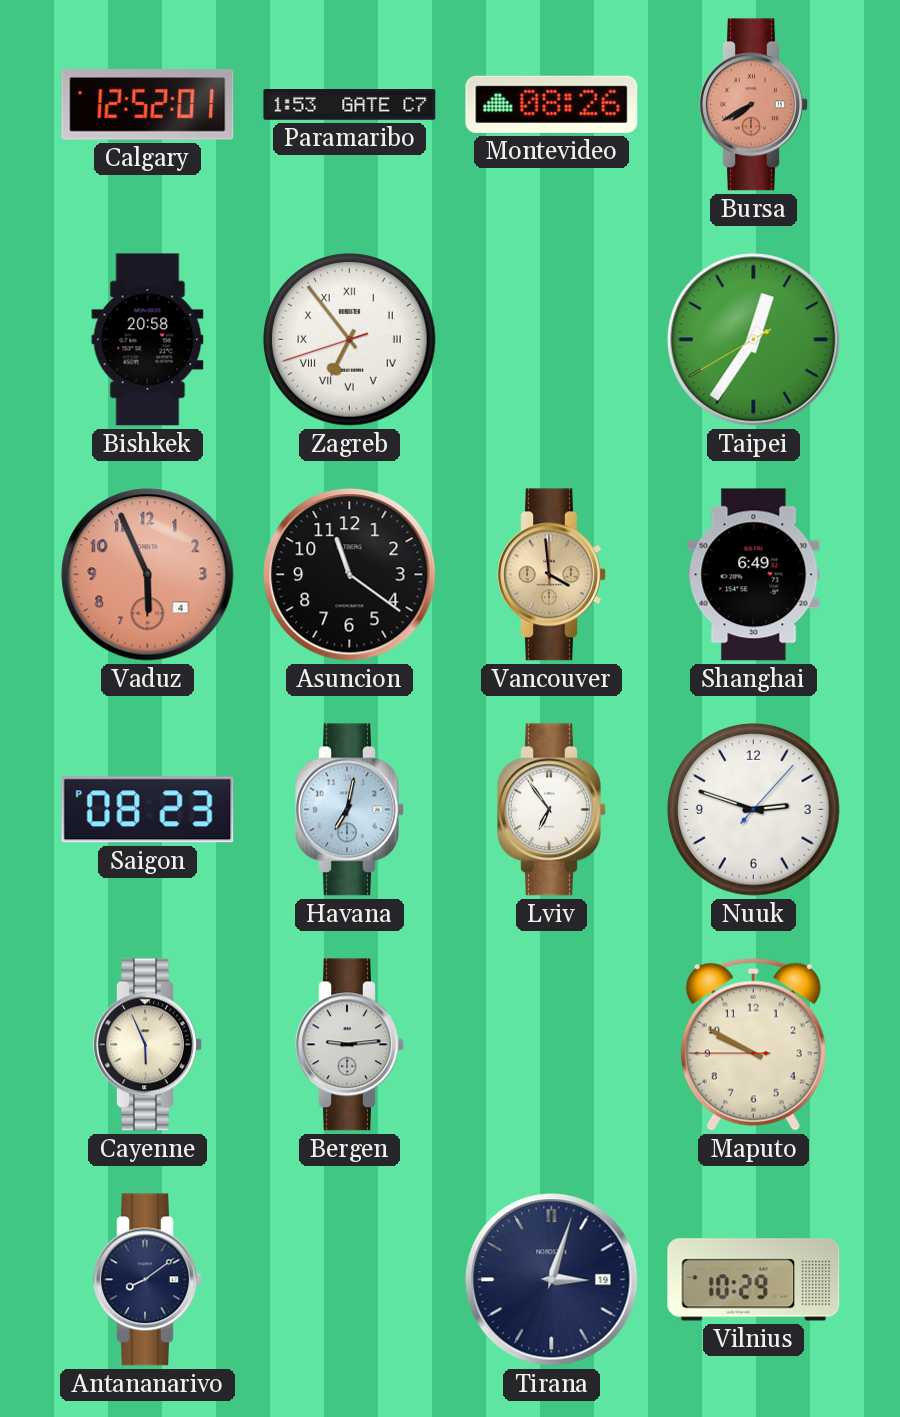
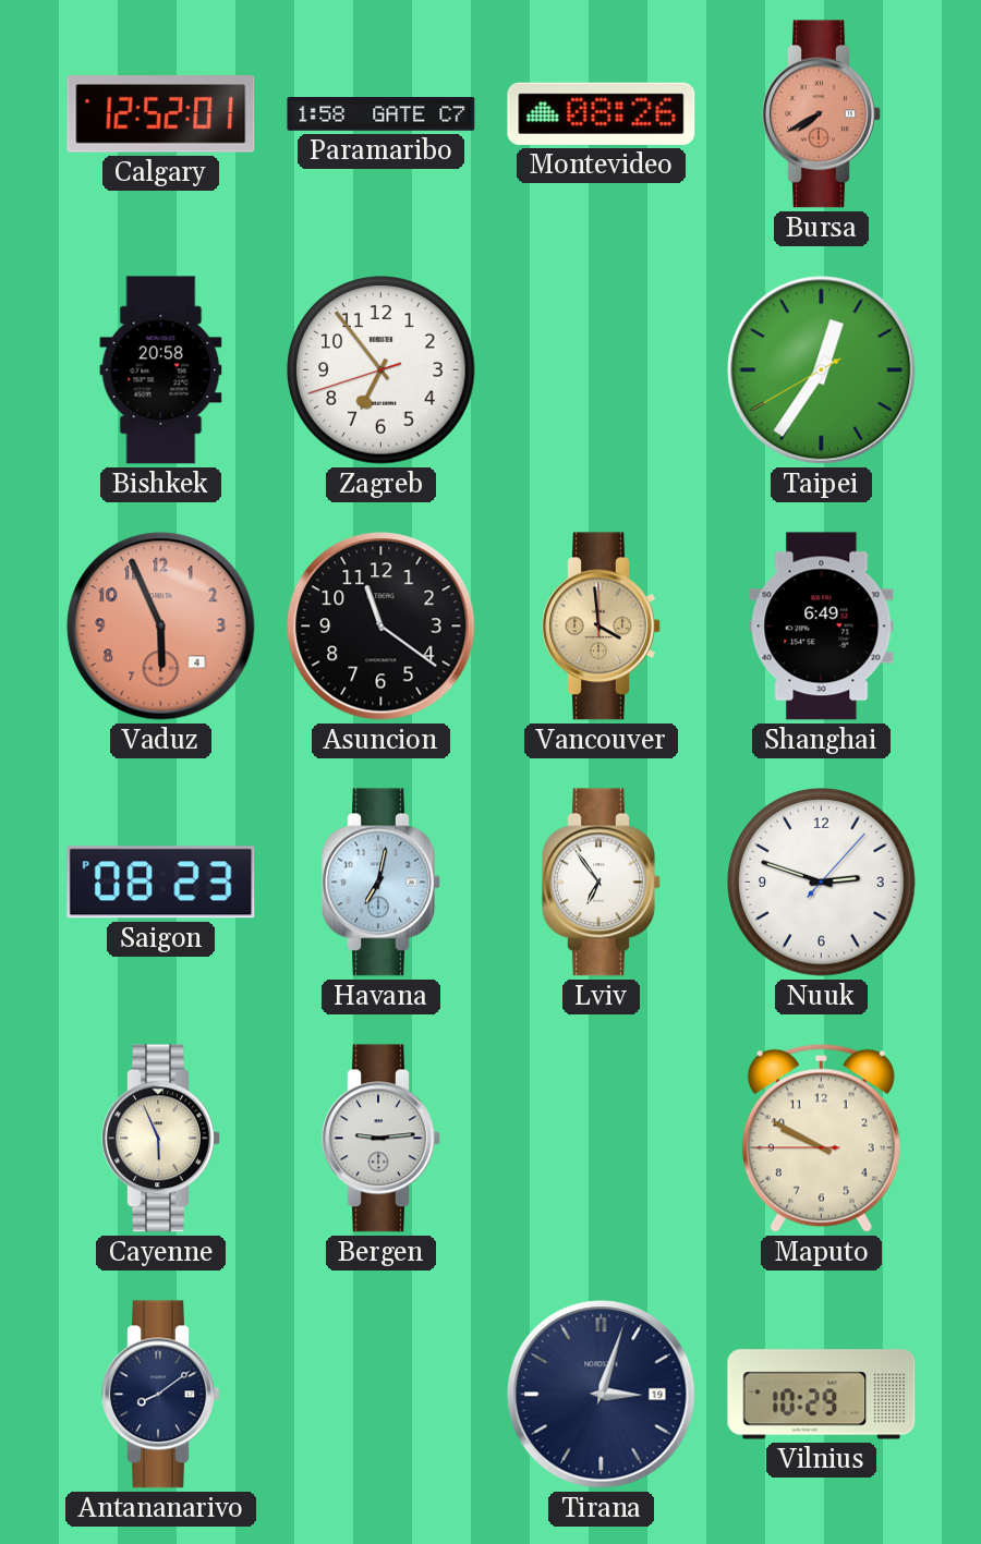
Paramaribo: 1:53 -> 1:58
Zagreb numerals: Roman -> Arabic
